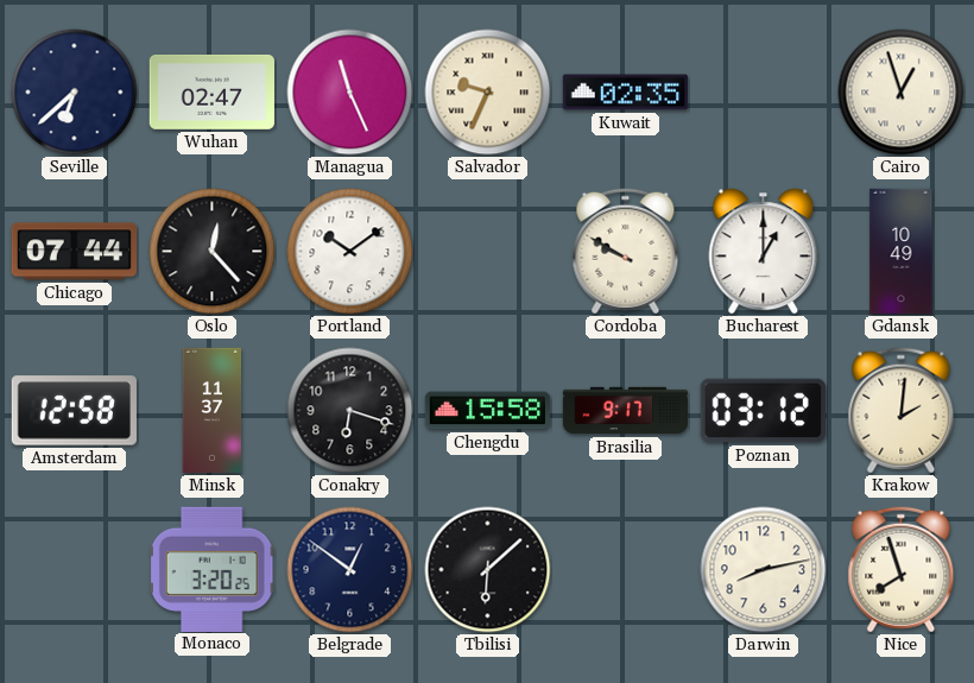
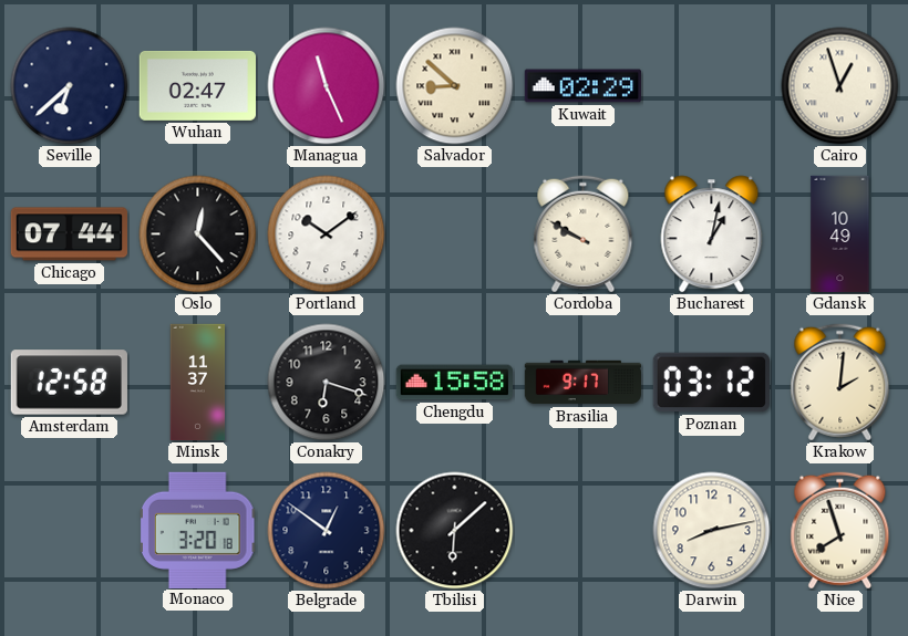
Salvador: 9:34 -> 8:52
Kuwait: 02:35 -> 02:29
Bucharest: 1:00 -> 1:02
Monaco: 3:20:25 -> 3:20:18
